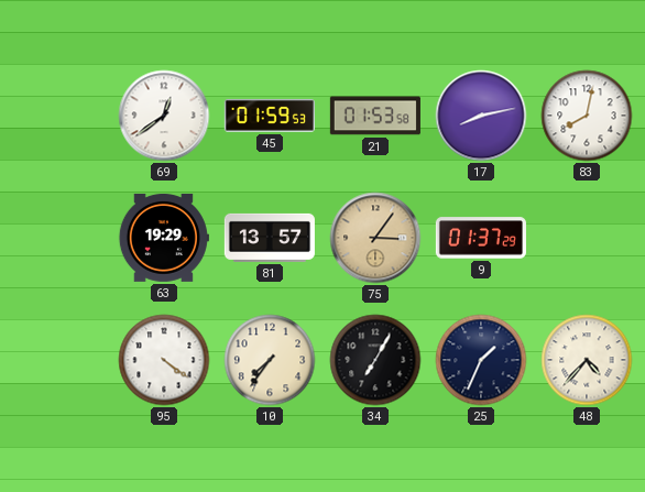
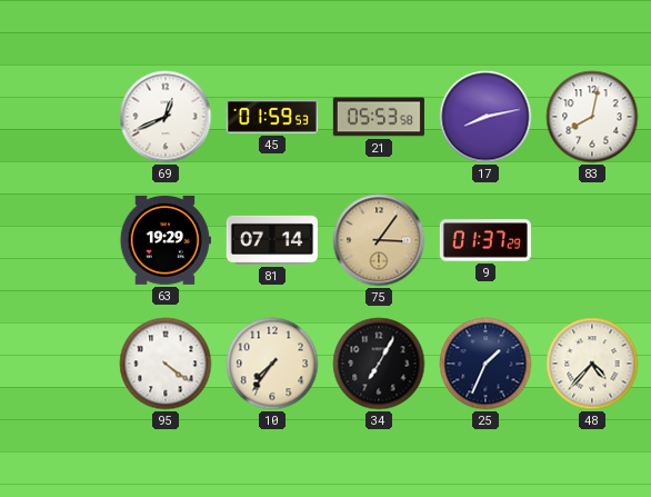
69: 12:39 -> 12:41
21: 01:53 -> 05:53
81: 13:57 -> 07:14
